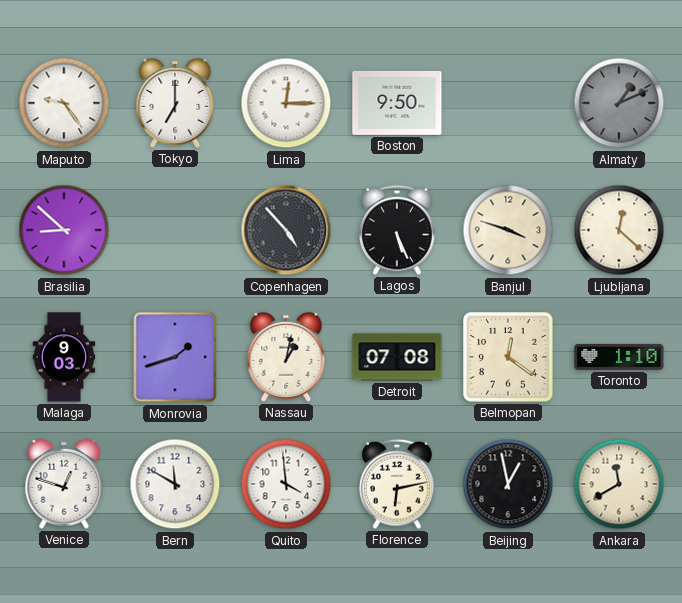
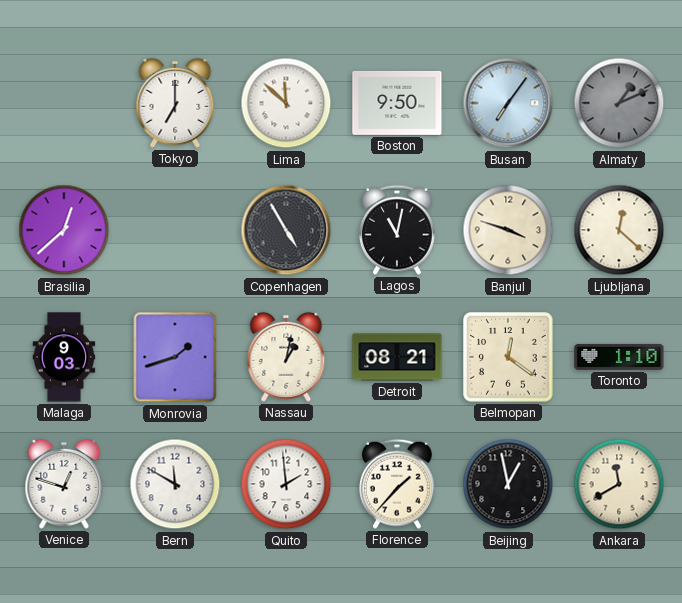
Maputo: 9:24 -> none
Lima: 12:15 -> 11:52
Busan: none -> 7:06
Brasilia: 8:52 -> 12:38
Copenhagen: 4:53 -> 4:55
Lagos: 5:26 -> 11:02
Detroit: 07:08 -> 08:21
Quito: 3:59 -> 1:59
Florence: 6:13 -> 1:37
